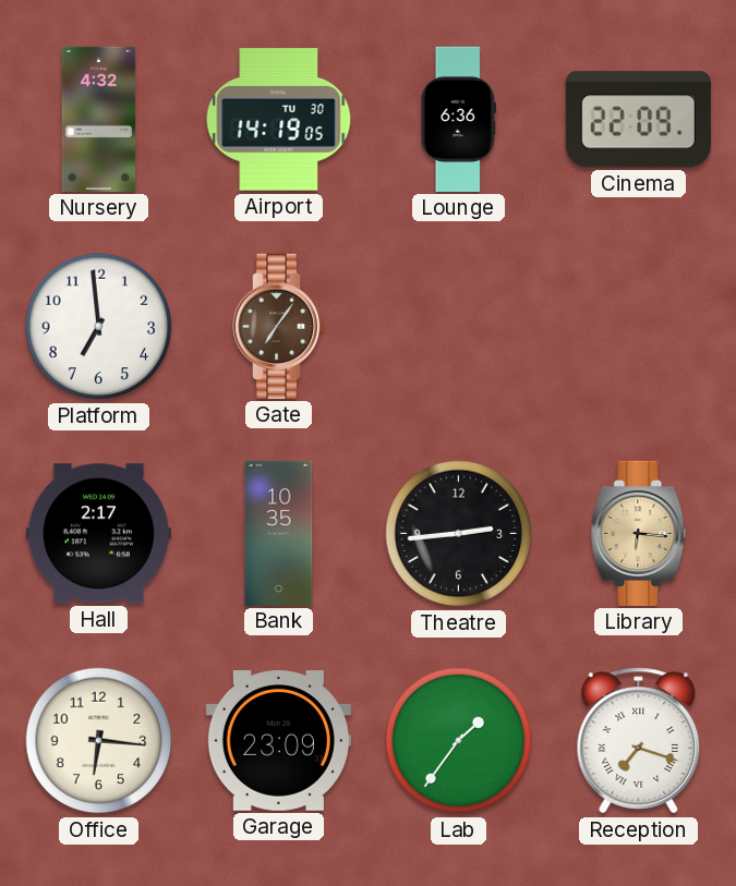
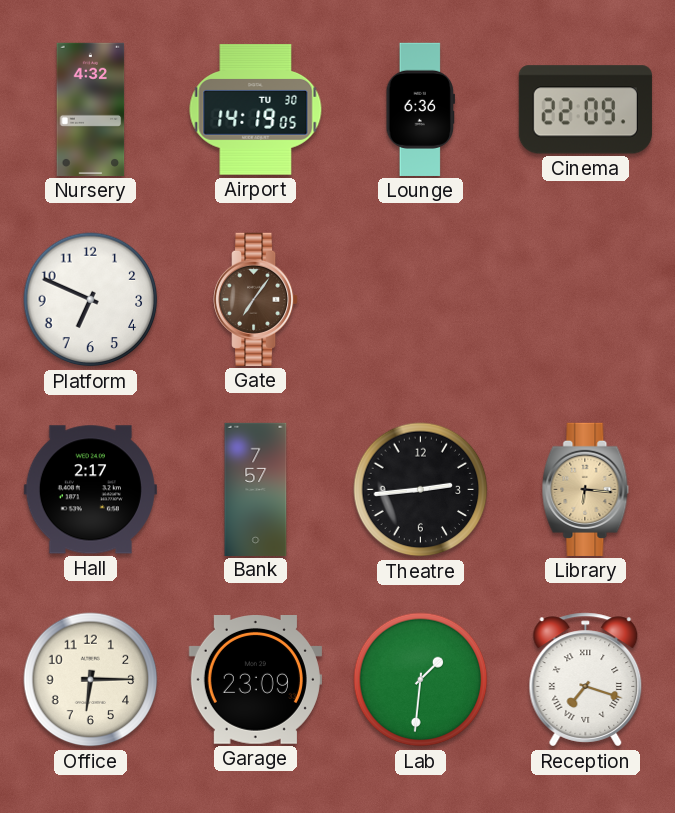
Platform: 6:59 -> 6:49
Bank: 10:35 -> 7:57
Office: 6:16 -> 6:15
Lab: 1:36 -> 1:31
